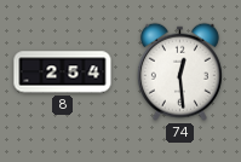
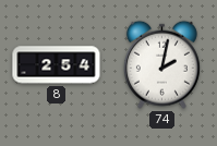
74: 12:29 -> 2:02
